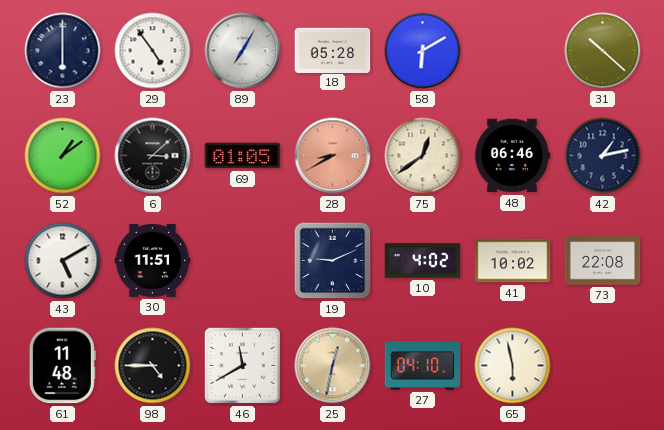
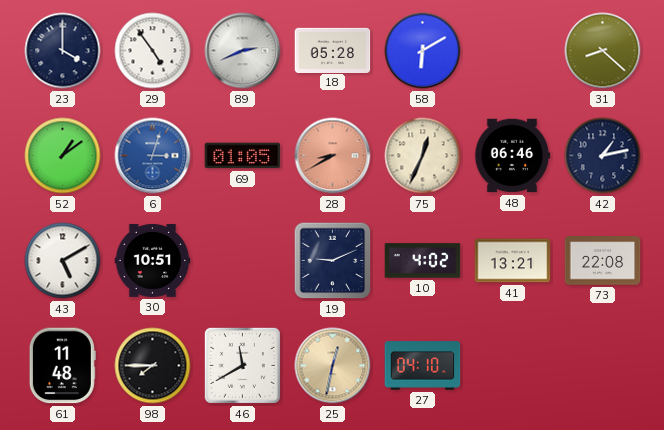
23: 6:00 -> 4:00
89: 7:05 -> 2:41
31: 10:22 -> 8:22
6: 3:08 -> 3:03
6 dial: black -> blue
75: 12:39 -> 12:34
30: 11:51 -> 10:51
41: 10:02 -> 13:21
98: 4:45 -> 7:45
65: 5:58 -> none
